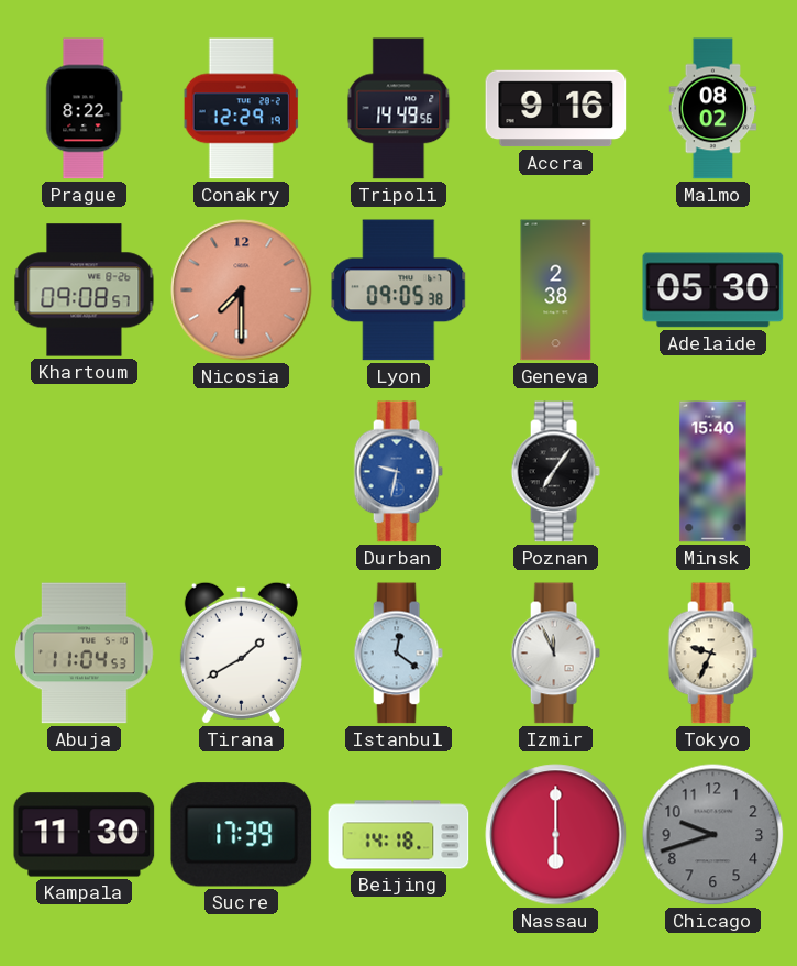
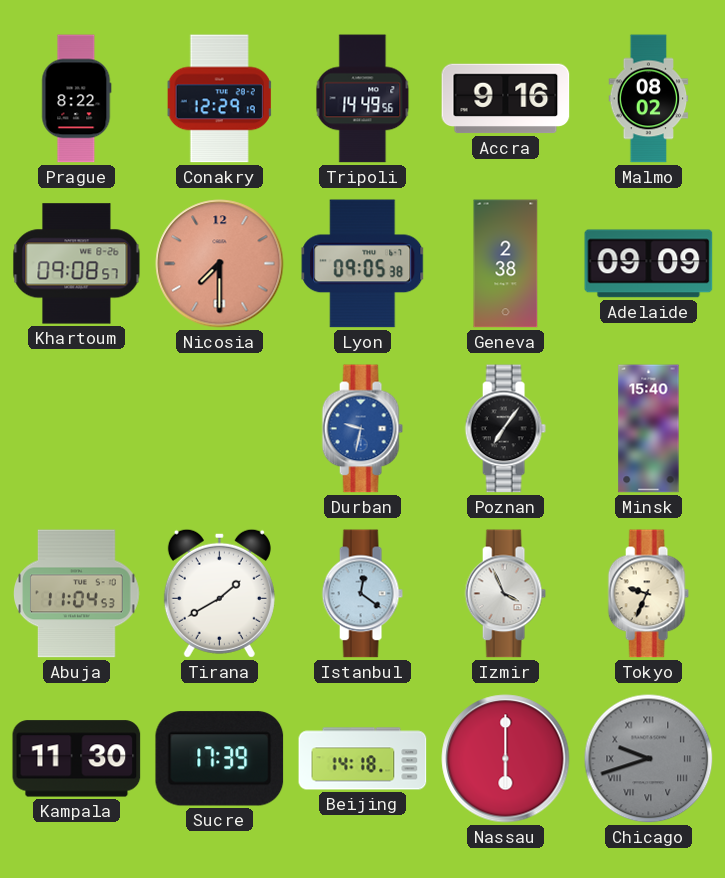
Adelaide: 05:30 -> 09:09
Izmir: 11:56 -> 3:56
Chicago numerals: Arabic -> Roman
